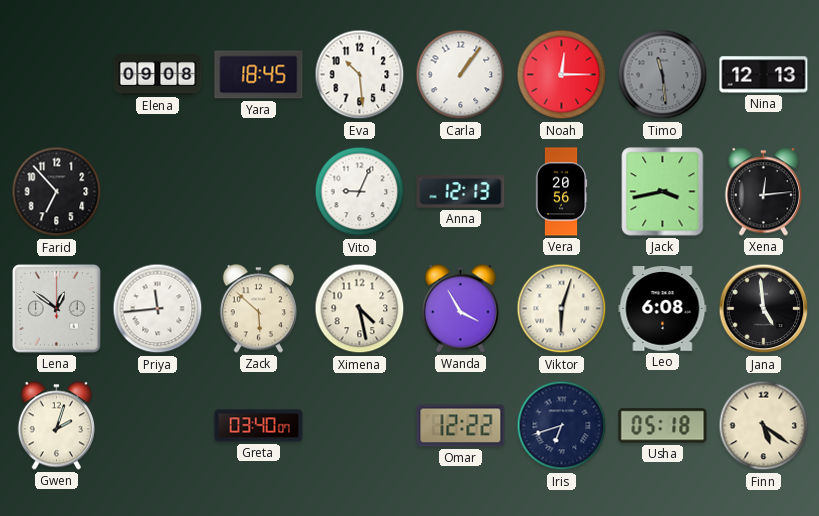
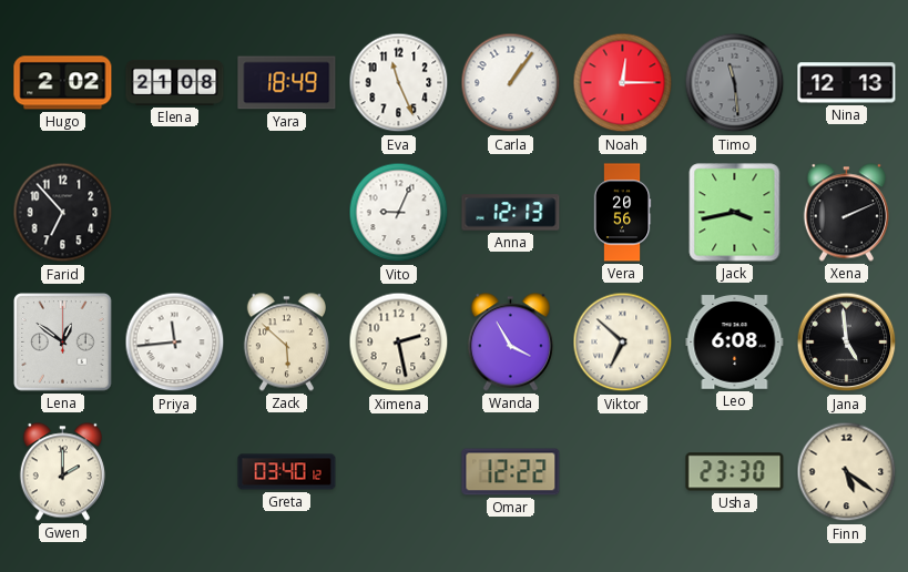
Hugo: none -> 2:02
Elena: 09:08 -> 21:08
Yara: 18:45 -> 18:49
Eva: 10:29 -> 11:26
Xena: 12:14 -> 2:11
Ximena: 4:28 -> 2:28
Viktor: 6:03 -> 6:52
Gwen: 2:03 -> 2:00
Greta: 03:40:07 -> 03:40:12
Iris: 6:42 -> none
Usha: 05:18 -> 23:30
